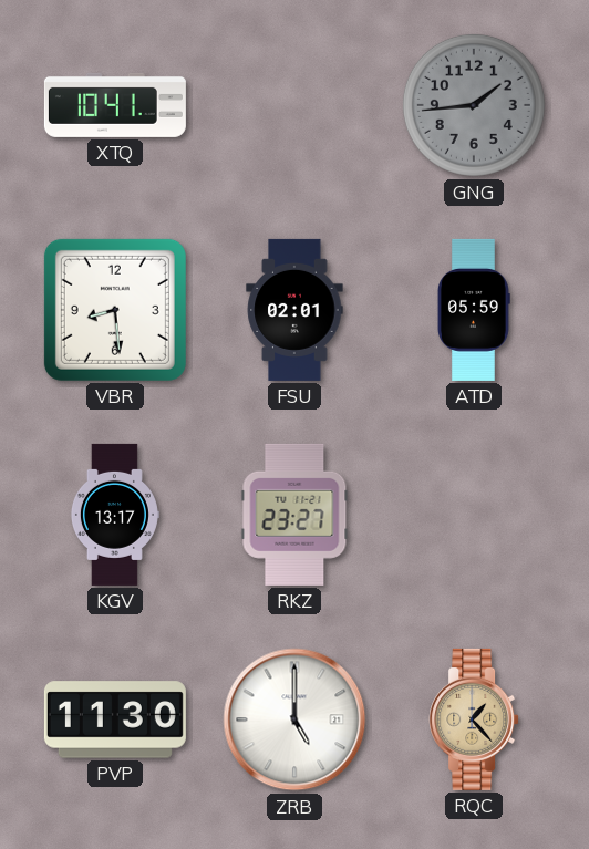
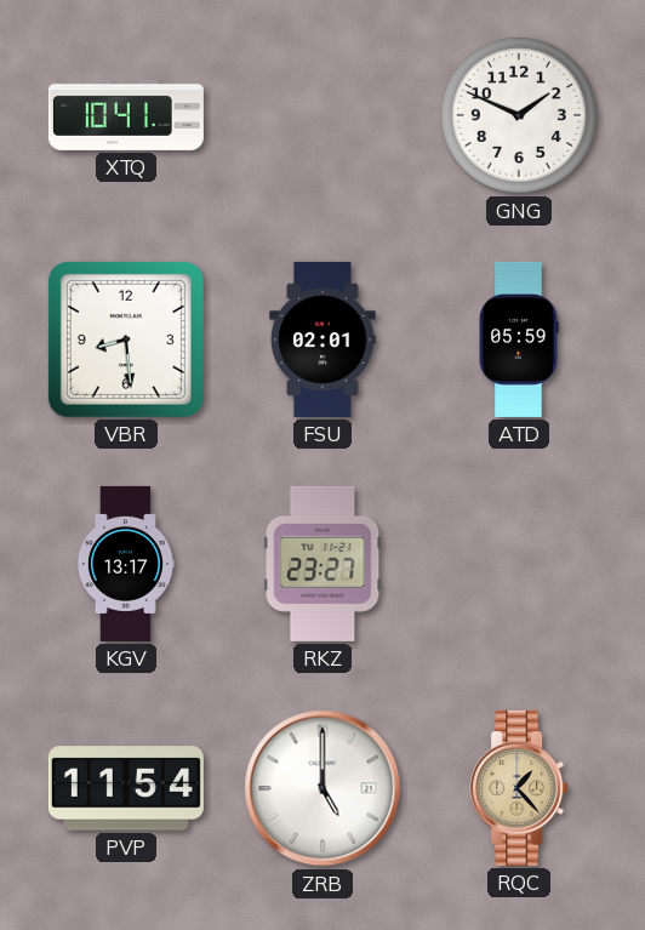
GNG: 1:44 -> 1:49
GNG dial: grey -> white
PVP: 11:30 -> 11:54
